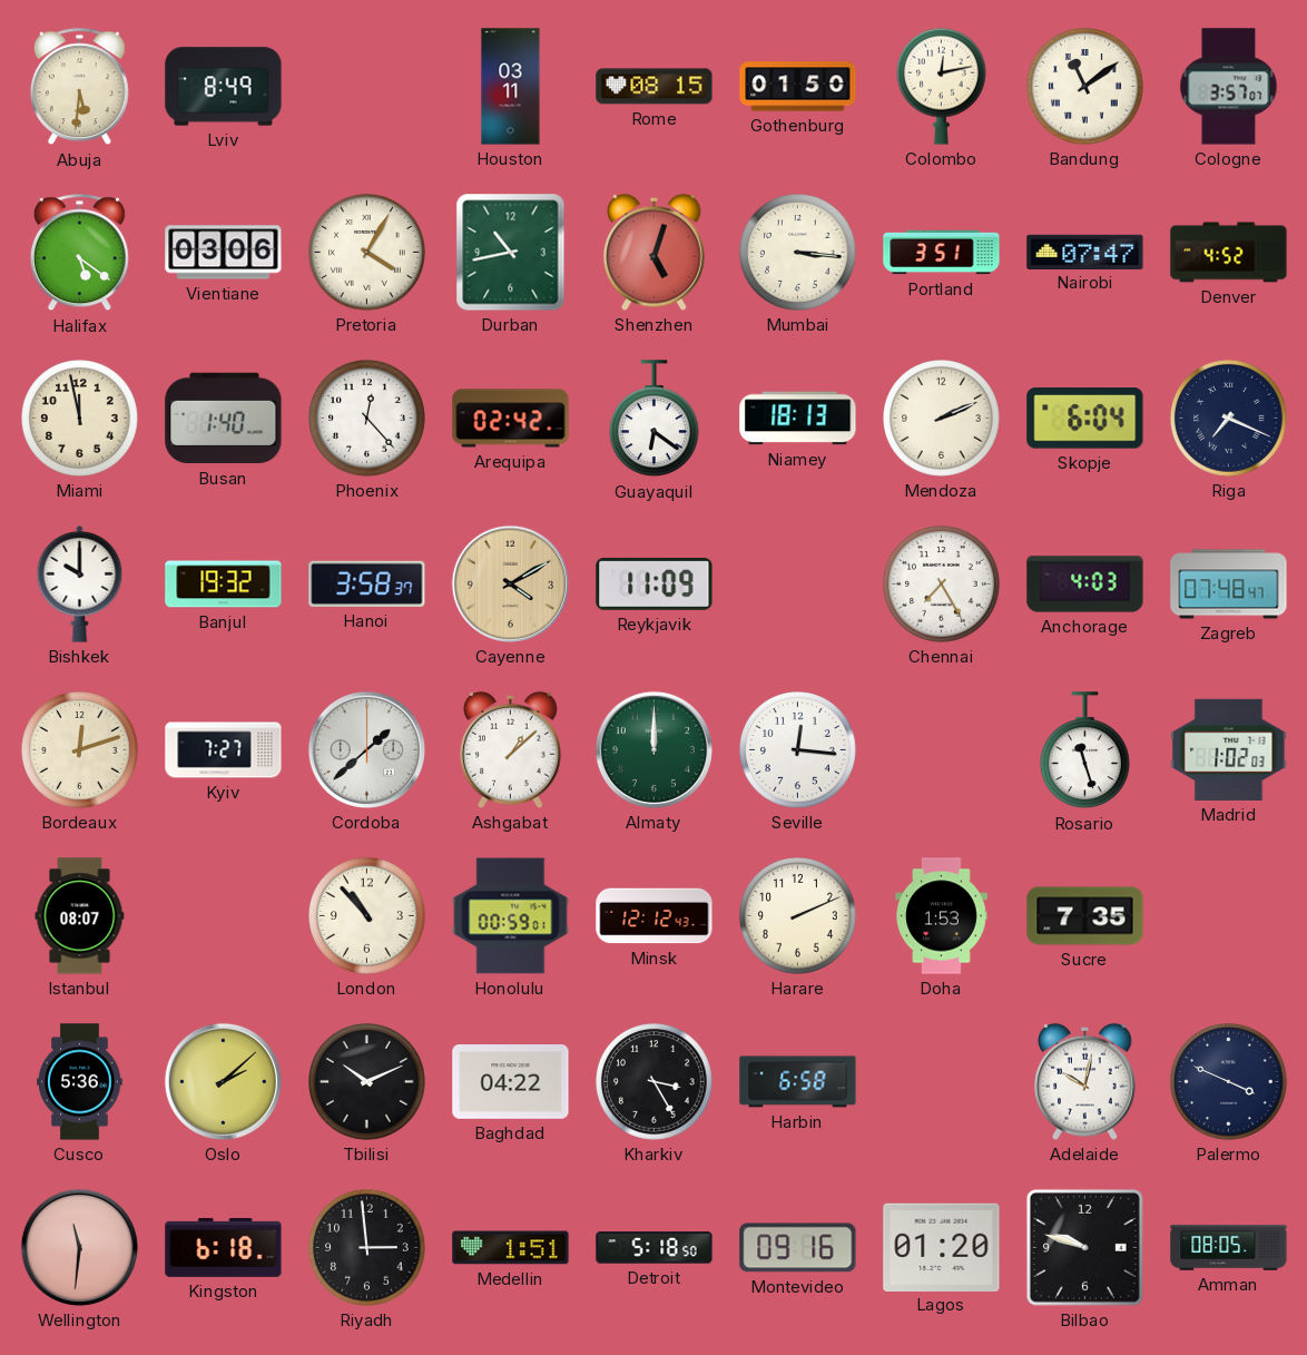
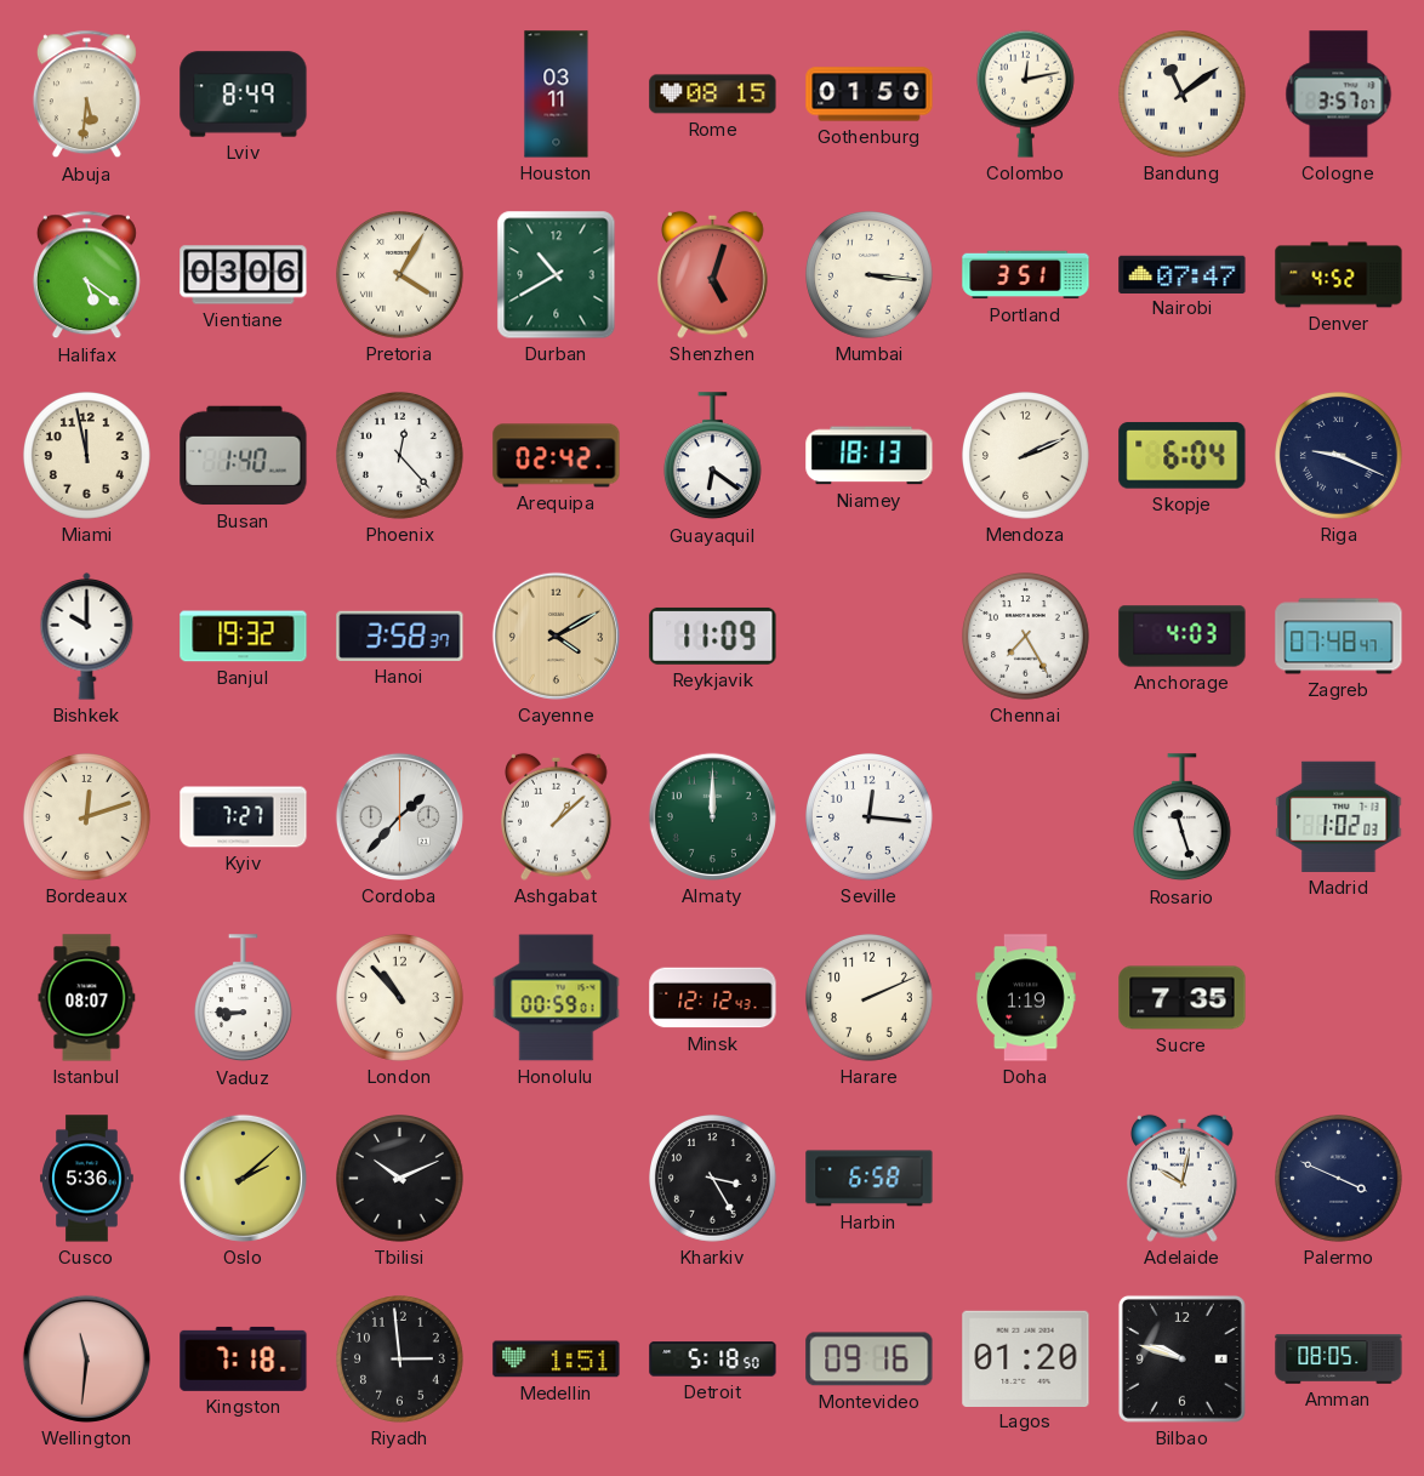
Durban: 10:43 -> 10:40
Riga: 7:19 -> 9:19
Cordoba: 1:38 -> 1:37
Vaduz: none -> 8:45
Doha: 1:53 -> 1:19
Baghdad: 04:22 -> none
Kingston: 6:18 -> 7:18
